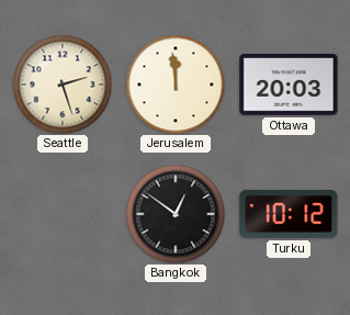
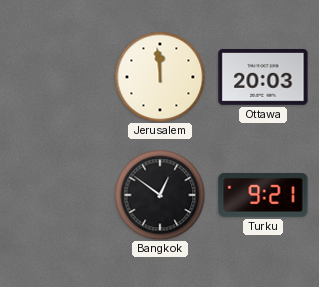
Seattle: 2:27 -> none
Turku: 10:12 -> 9:21
